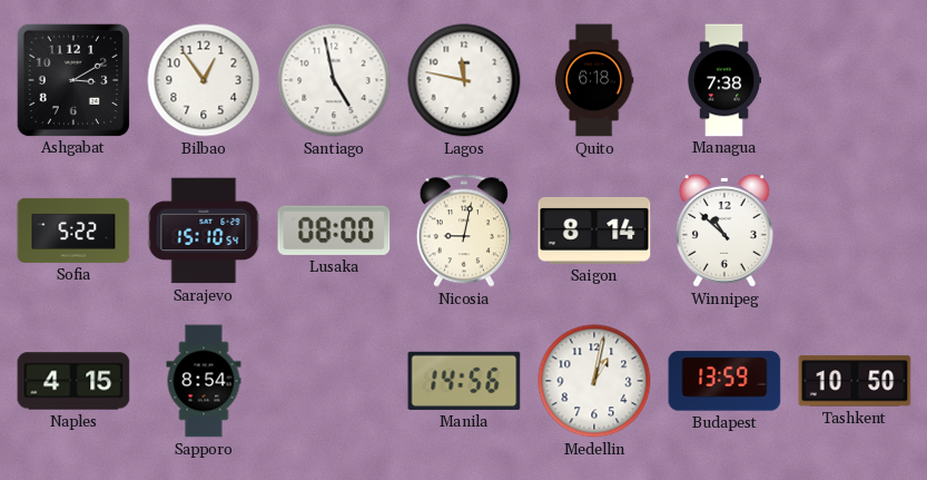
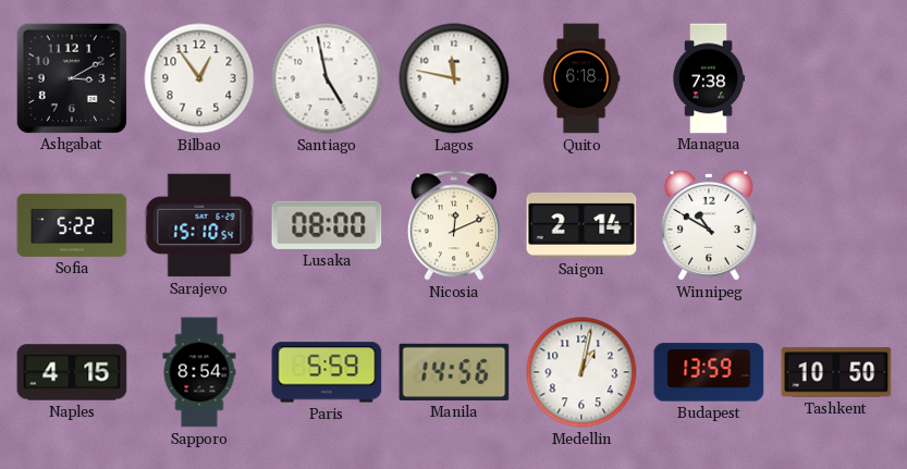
Nicosia: 9:02 -> 12:11
Saigon: 8:14 -> 2:14
Winnipeg: 10:52 -> 10:50
Paris: none -> 5:59
